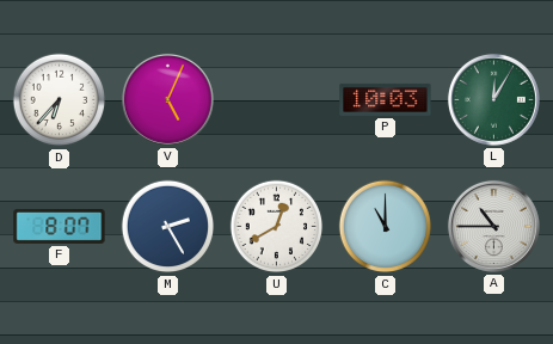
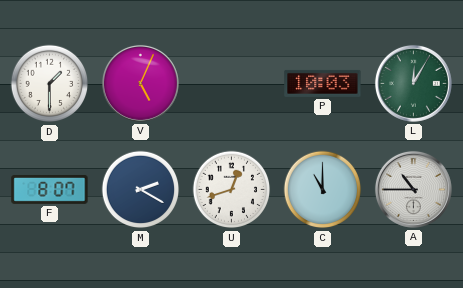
D: 6:37 -> 1:30
M: 2:25 -> 2:20
U: 12:40 -> 12:42
